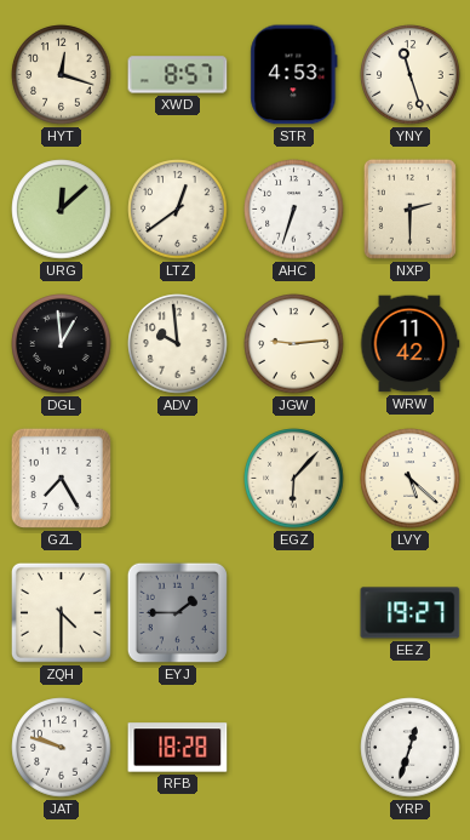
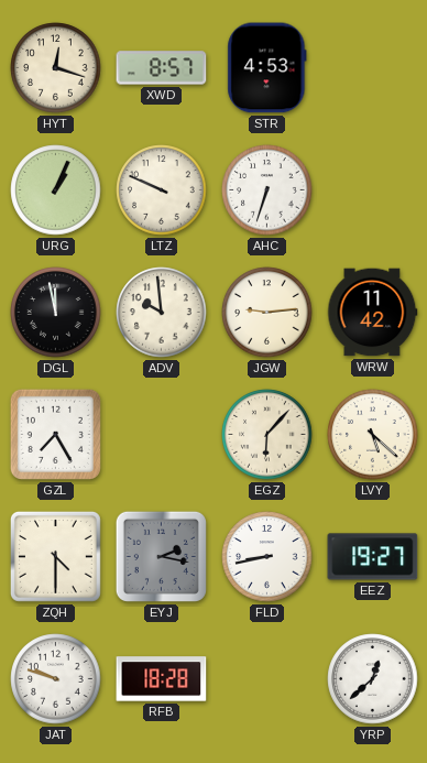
YNY: 11:27 -> none
URG: 12:08 -> 1:04
LTZ: 12:39 -> 9:49
NXP: 2:30 -> none
DGL: 12:59 -> 11:58
EYJ: 1:45 -> 2:17
FLD: none -> 8:43
YRP: 12:33 -> 12:38
